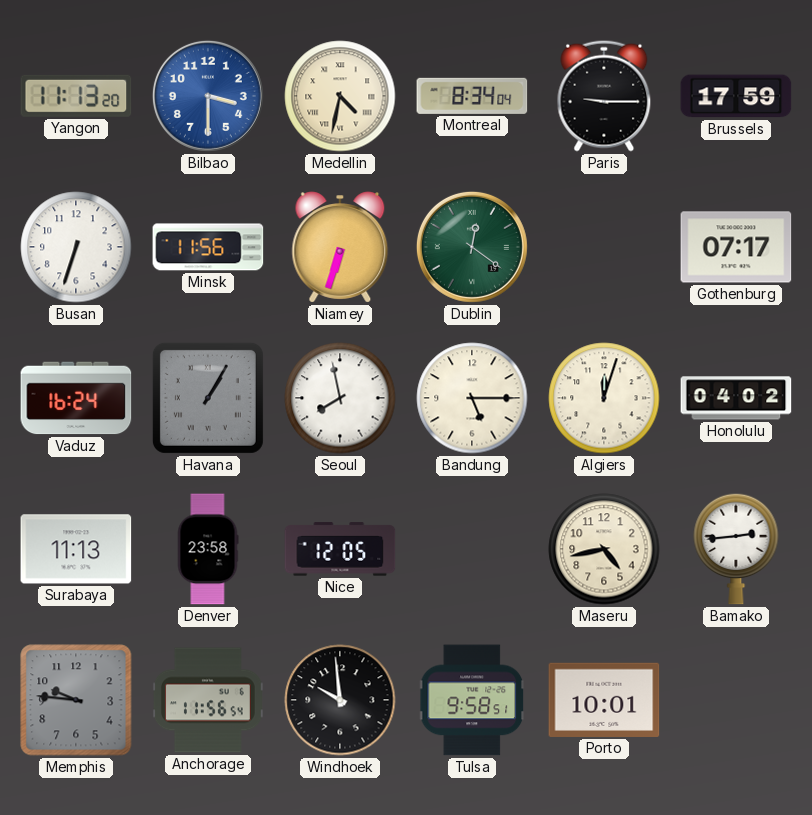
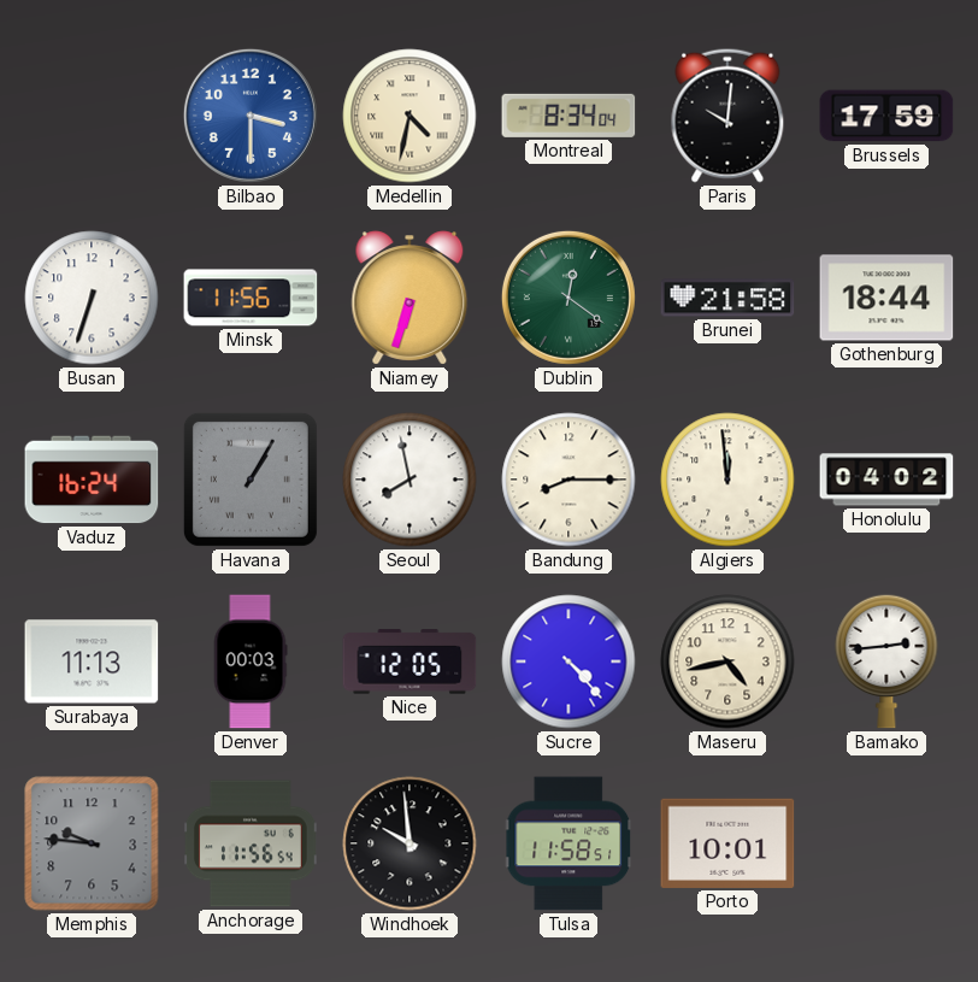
Yangon: 11:13 -> none
Paris: 9:15 -> 10:01
Brunei: none -> 21:58
Gothenburg: 07:17 -> 18:44
Bandung: 5:15 -> 8:15
Algiers: 12:03 -> 11:59
Denver: 23:58 -> 00:03
Sucre: none -> 4:23
Tulsa: 9:58 -> 11:58
